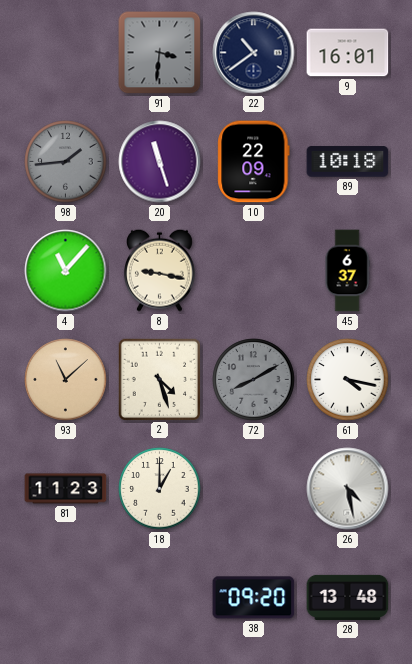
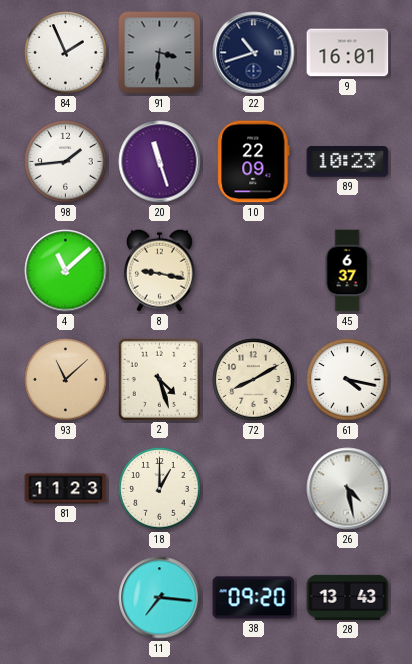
84: none -> 1:56
22: 10:39 -> 10:42
98 dial: grey -> white
89: 10:18 -> 10:23
4: 11:07 -> 11:08
72 dial: grey -> cream
11: none -> 7:16
28: 13:48 -> 13:43
